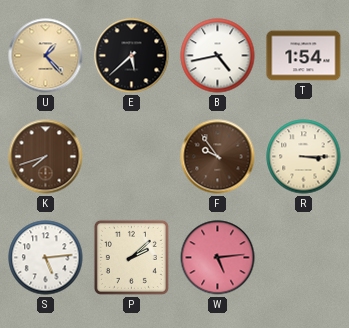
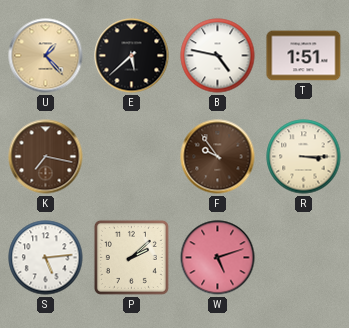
B: 4:43 -> 4:47
T: 1:54 -> 1:51
K: 7:42 -> 7:17
W: 5:14 -> 5:12
